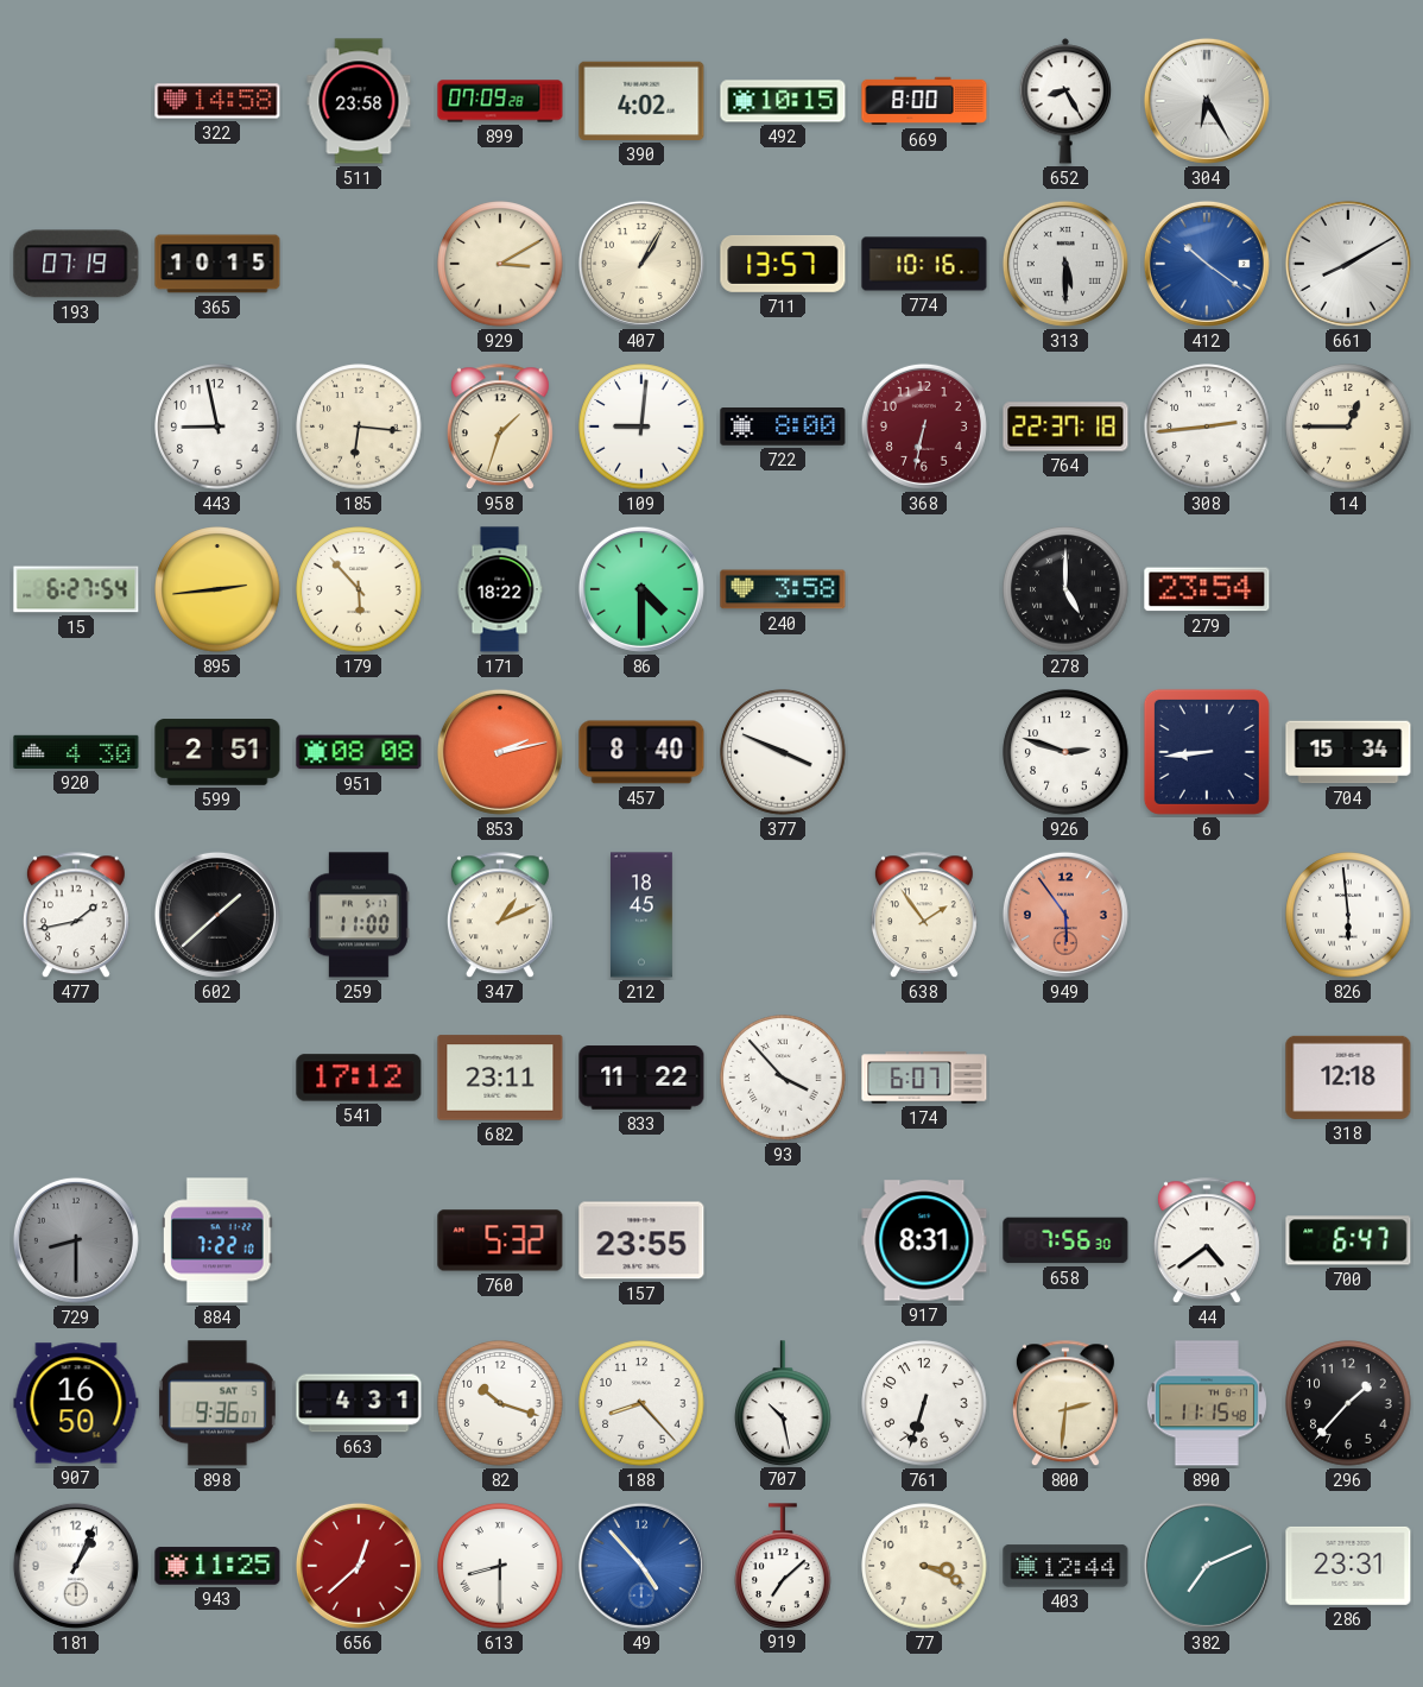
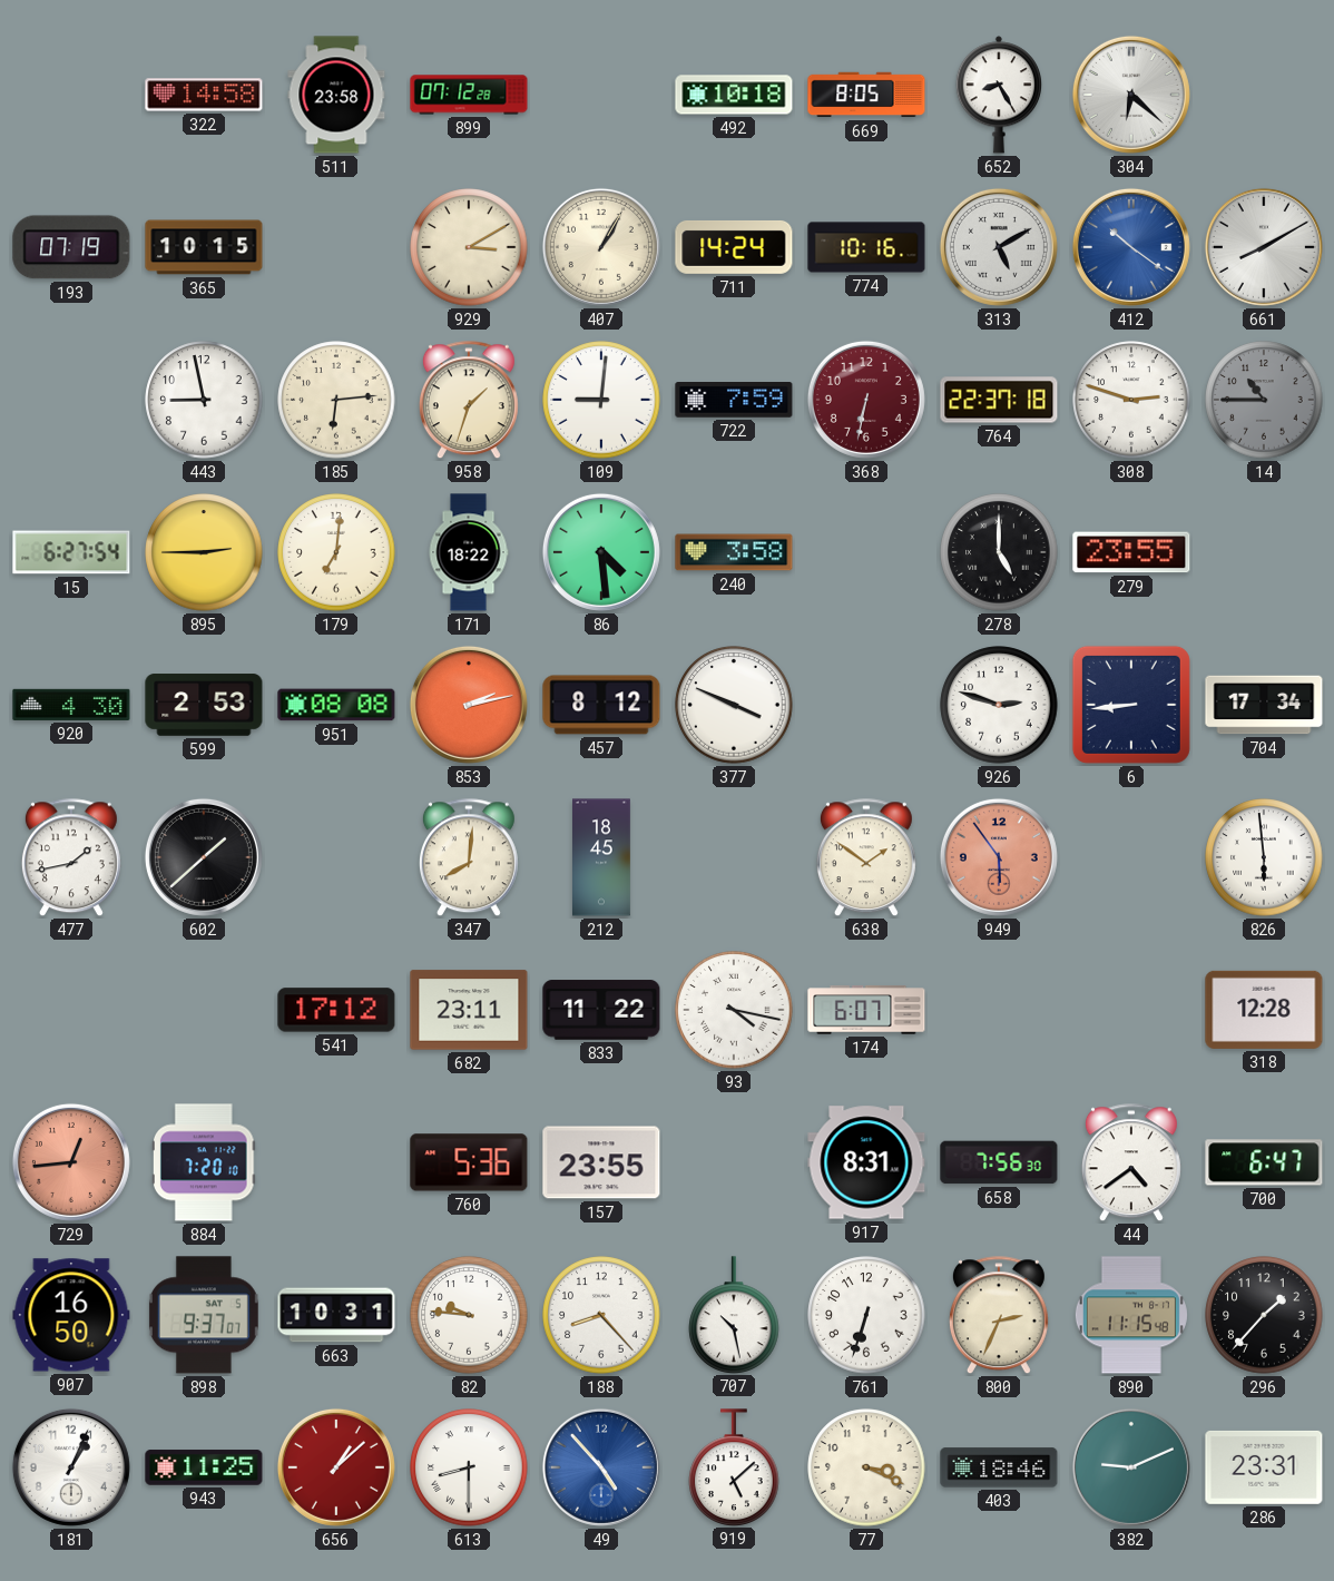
899: 07:09 -> 07:12
390: 4:02 -> none
492: 10:15 -> 10:18
669: 8:00 -> 8:05
304: 6:25 -> 6:22
711: 13:57 -> 14:24
313: 5:30 -> 5:10
185: 6:16 -> 6:14
722: 8:00 -> 7:59
308: 2:44 -> 2:48
14: 12:45 -> 10:45
14 dial: cream -> grey
895: 2:44 -> 2:45
179: 5:53 -> 7:01
86: 4:30 -> 4:29
279: 23:54 -> 23:55
599: 2:51 -> 2:53
457: 8:40 -> 8:12
704: 15:34 -> 17:34
259: 11:00 -> none
347: 1:11 -> 8:01
638: 1:54 -> 1:51
93: 3:53 -> 4:17
318: 12:18 -> 12:28
729: 8:30 -> 12:44
729 dial: grey -> salmon
884: 7:22 -> 7:20
760: 5:32 -> 5:36
898: 9:36 -> 9:37
663: 4:31 -> 10:31
82: 10:18 -> 9:46
800: 2:31 -> 2:34
656: 12:38 -> 1:08
919: 7:08 -> 5:08
403: 12:44 -> 18:46
382: 7:11 -> 9:11
